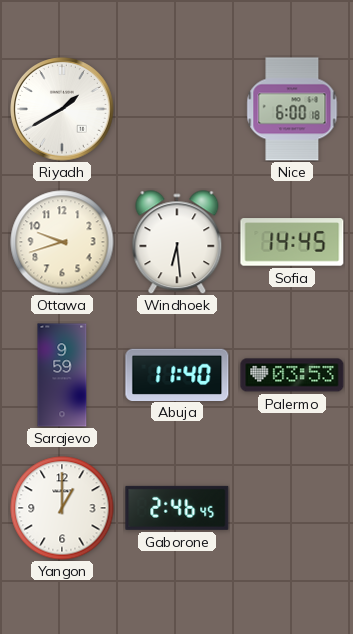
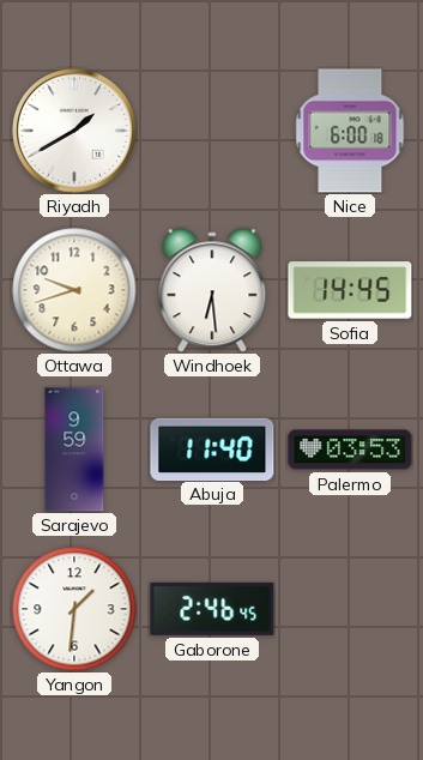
Yangon: 1:00 -> 1:31
